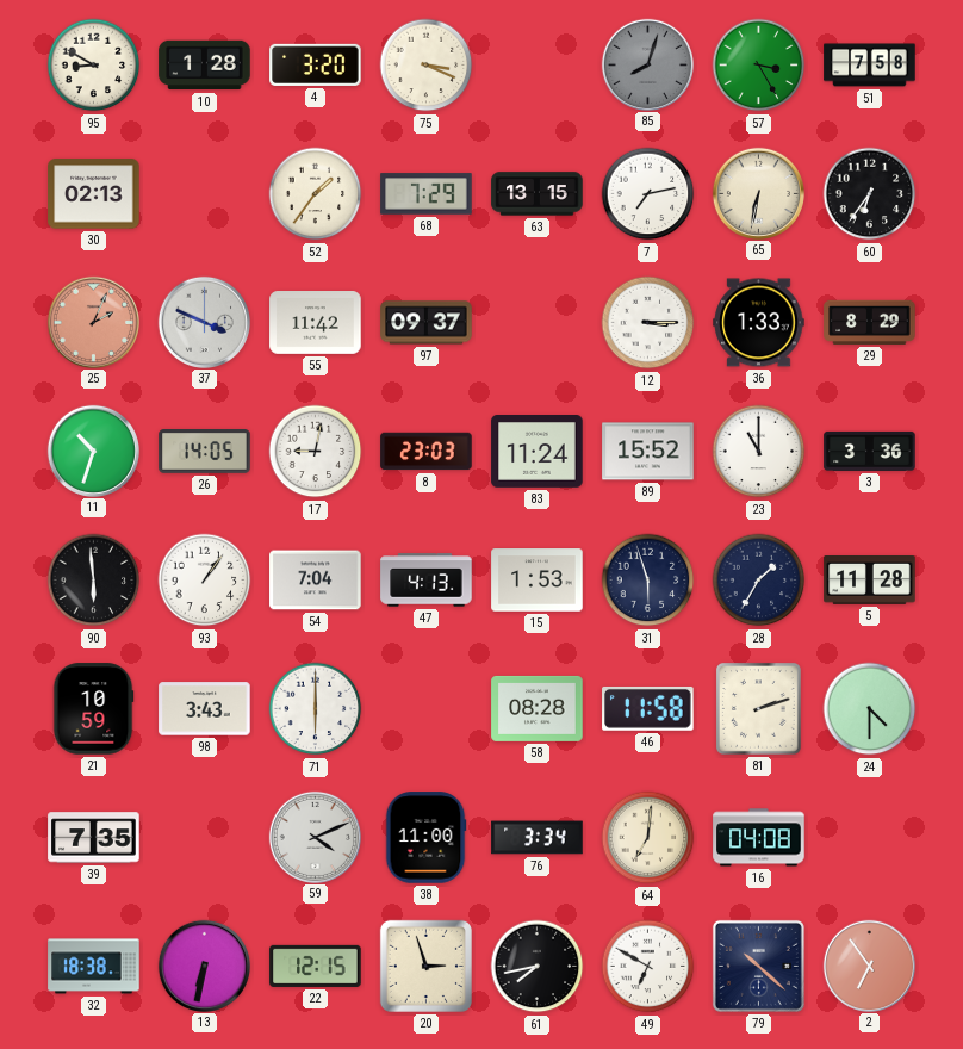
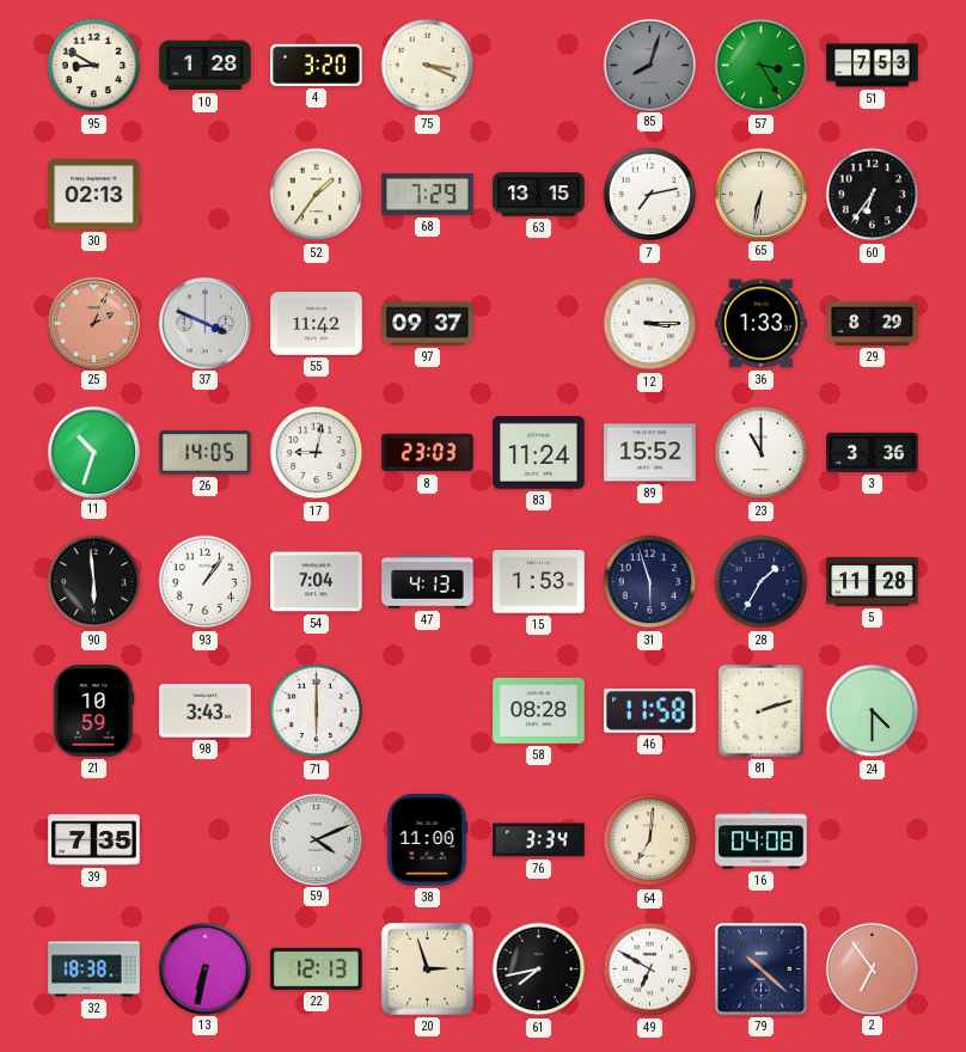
51: 7:58 -> 7:53
22: 12:15 -> 12:13
